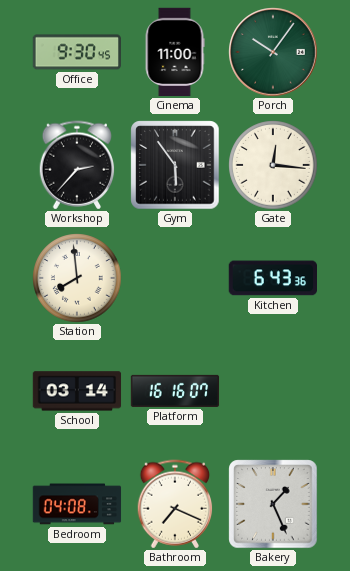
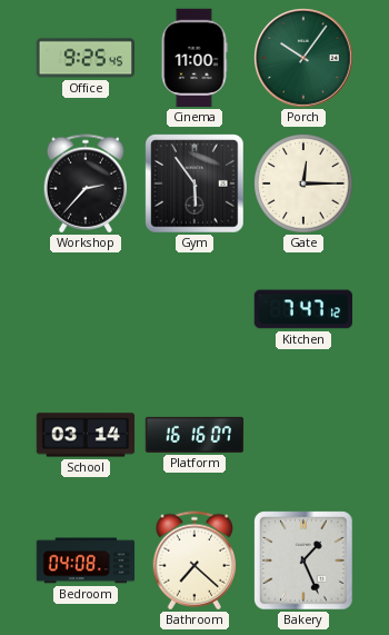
Office: 9:30 -> 9:25
Gate: 12:16 -> 12:15
Station: 7:59 -> none
Kitchen: 6:43 -> 7:47
Bathroom: 7:19 -> 7:22
